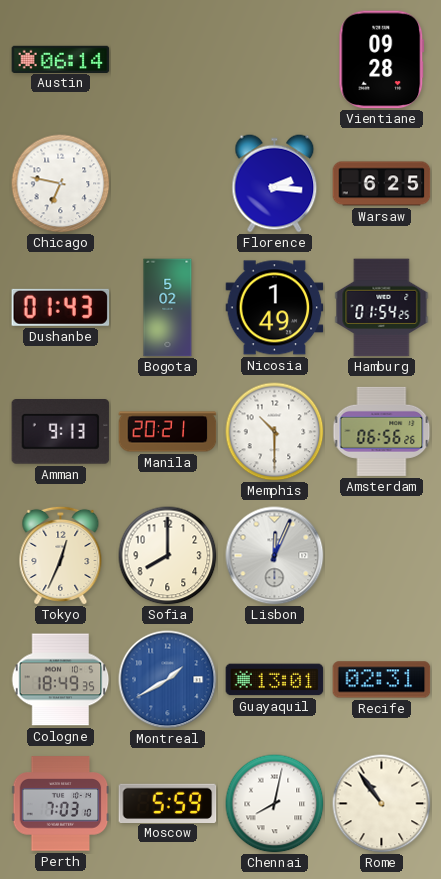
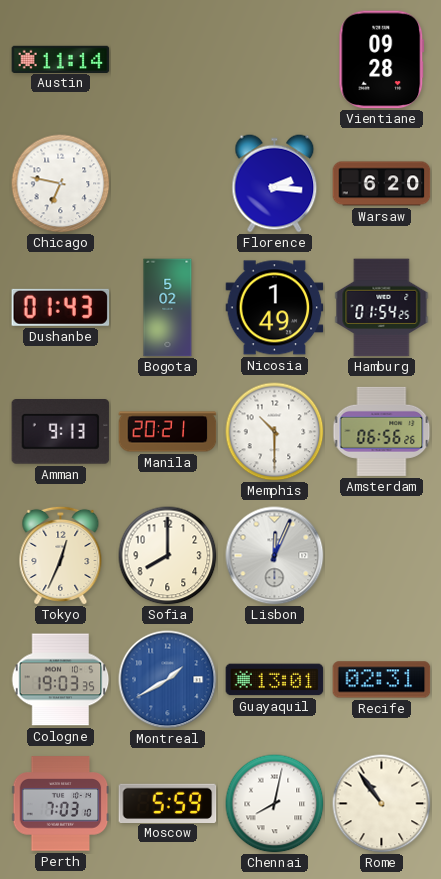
Austin: 06:14 -> 11:14
Warsaw: 6:25 -> 6:20
Cologne: 18:49 -> 19:03
